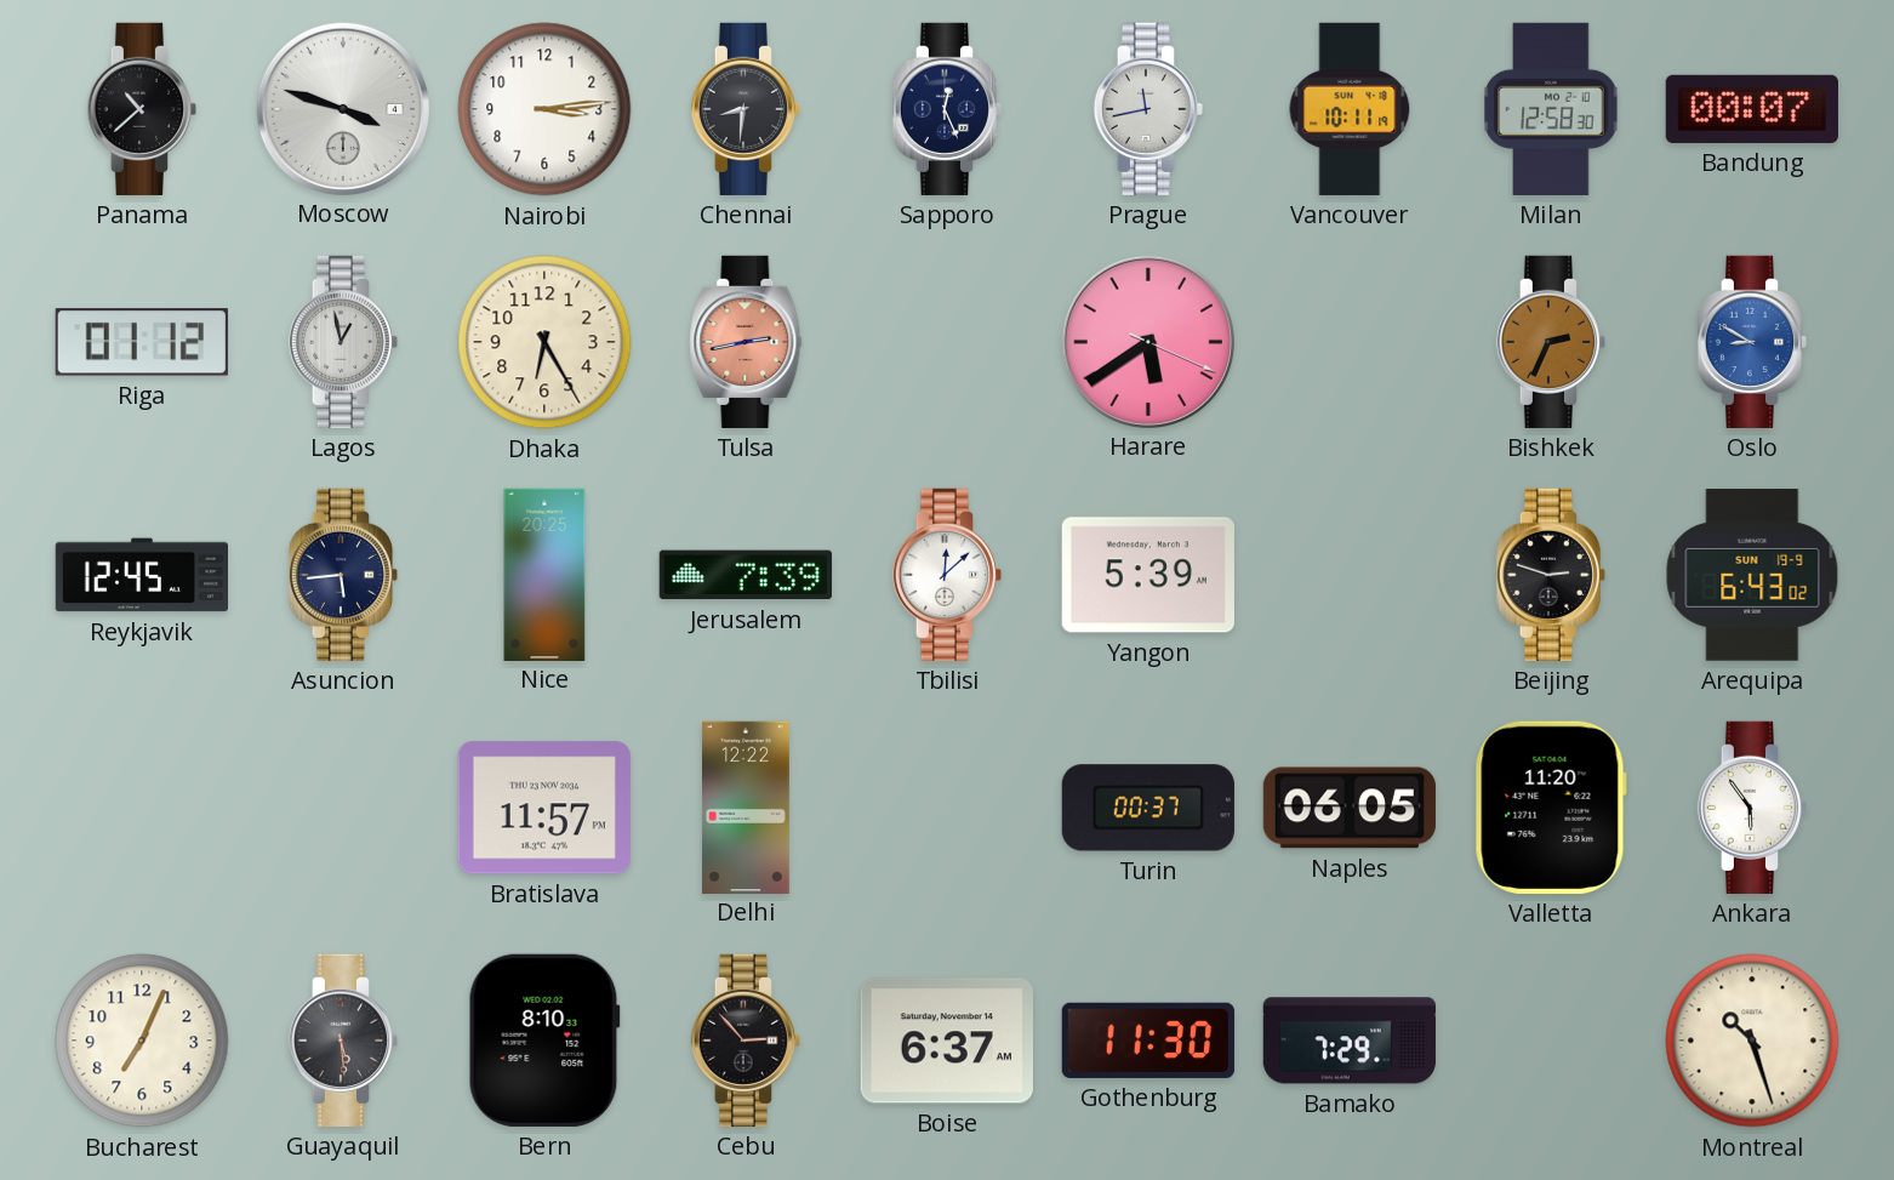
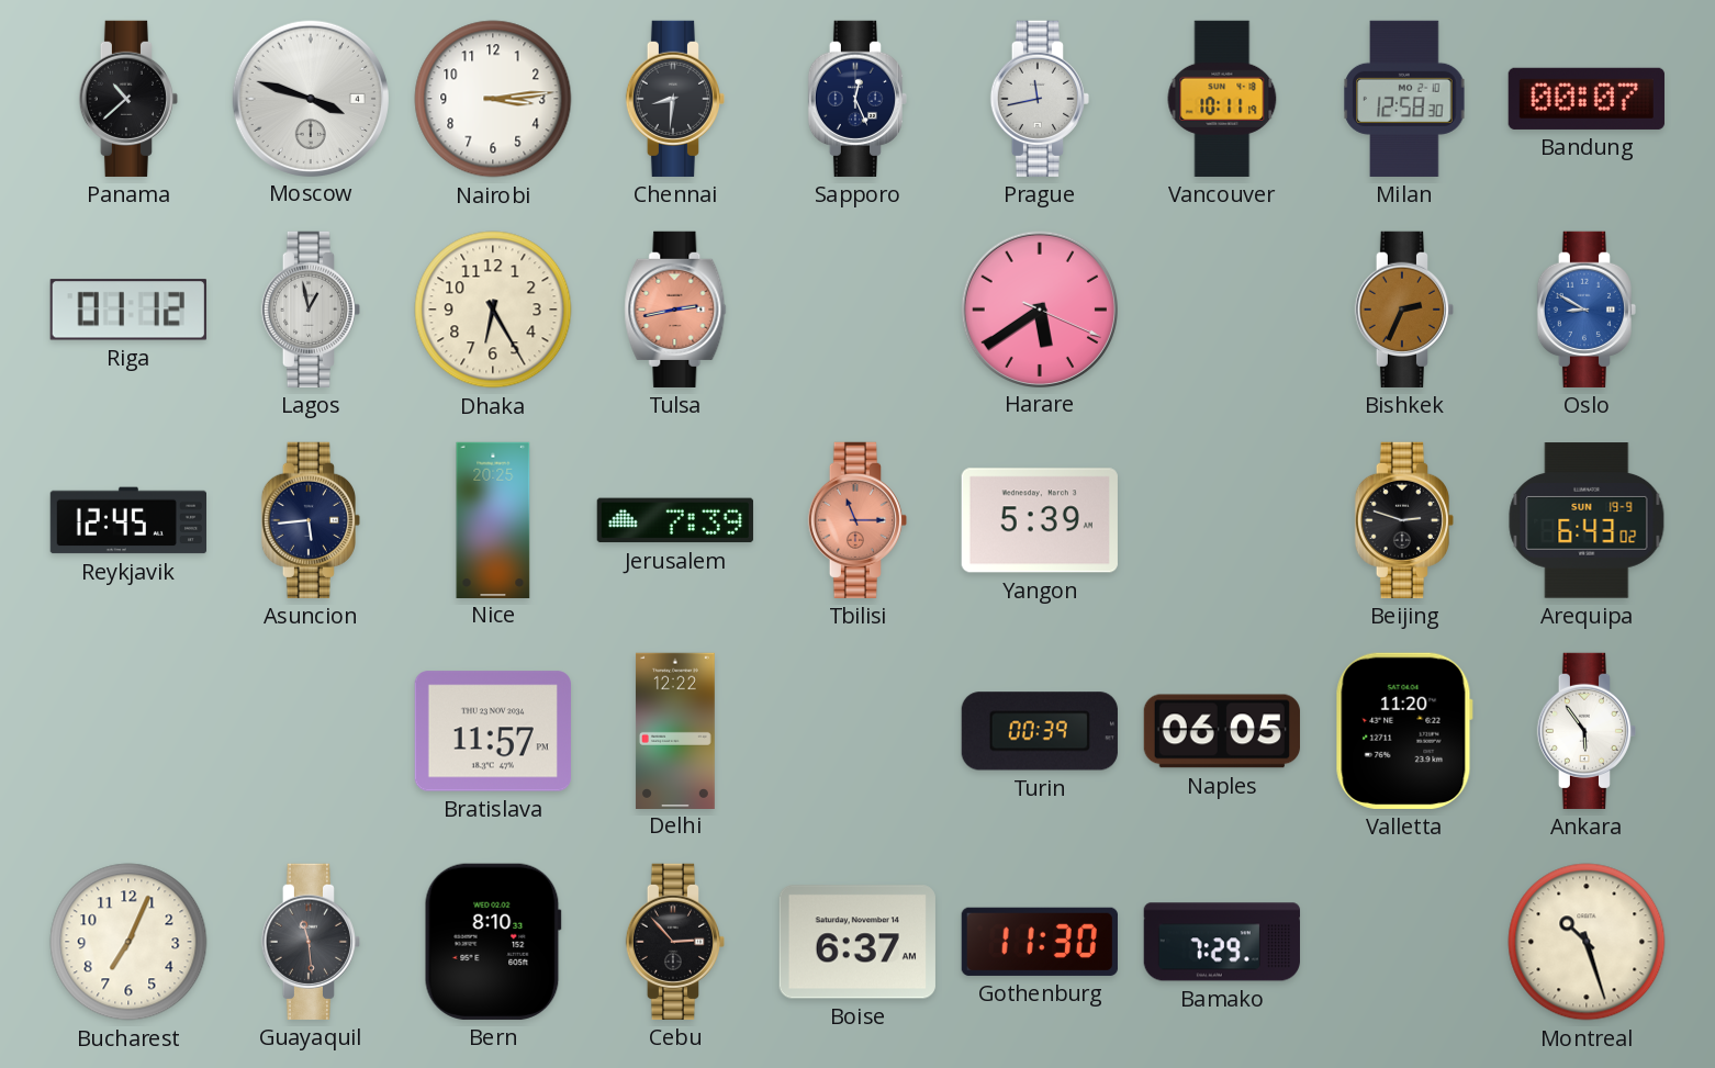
Tbilisi: 12:08 -> 11:15
Tbilisi dial: white -> salmon
Turin: 00:37 -> 00:39
Guayaquil: 5:29 -> 11:29
